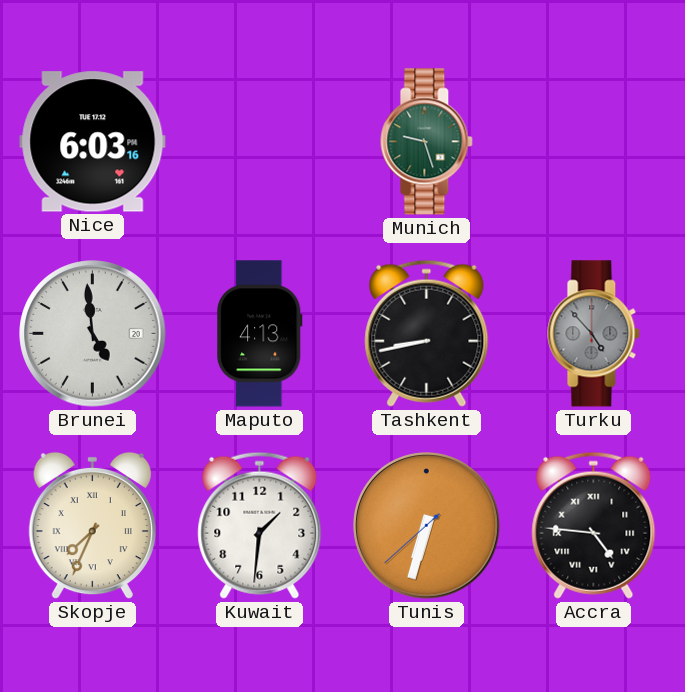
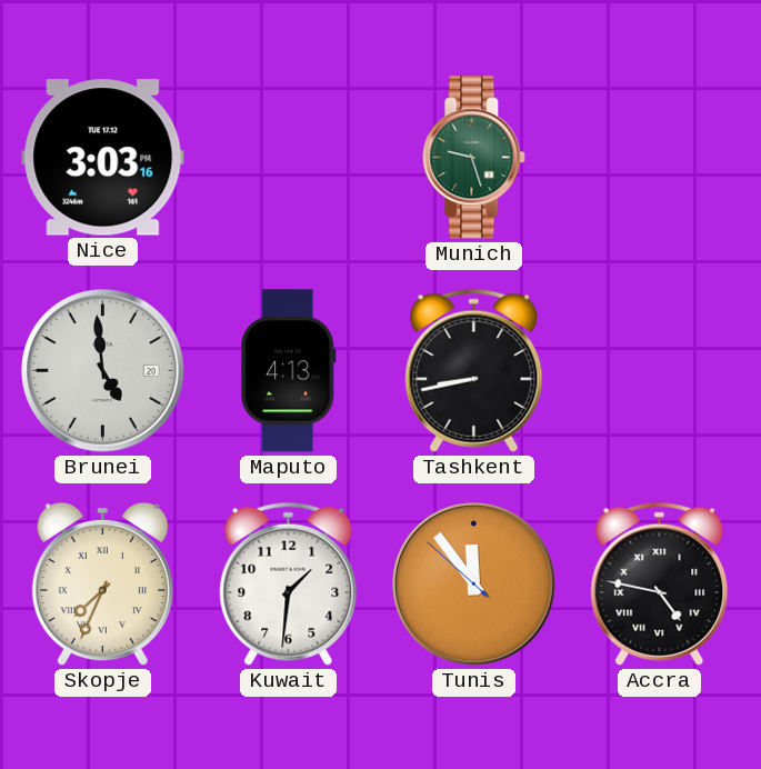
Nice: 6:03 -> 3:03
Turku: 4:53 -> none
Tunis: 6:32 -> 11:53
Accra: 4:46 -> 4:47
